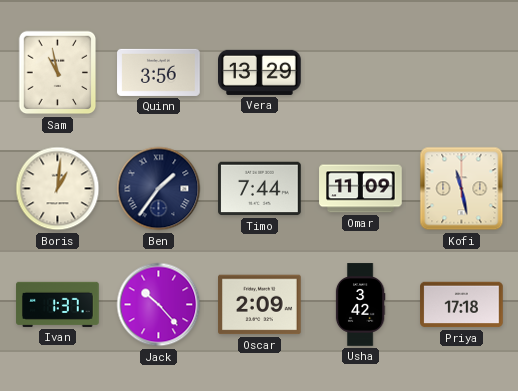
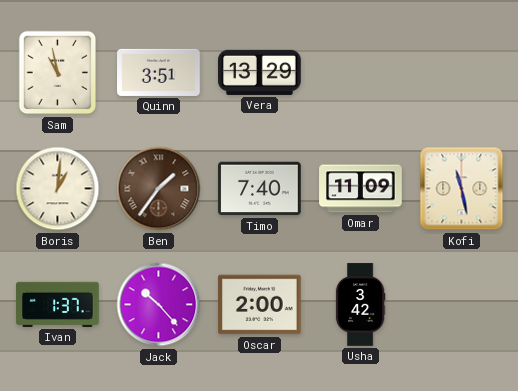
Quinn: 3:56 -> 3:51
Ben dial: navy -> brown
Timo: 7:44 -> 7:40
Oscar: 2:09 -> 2:00
Priya: 17:18 -> none
